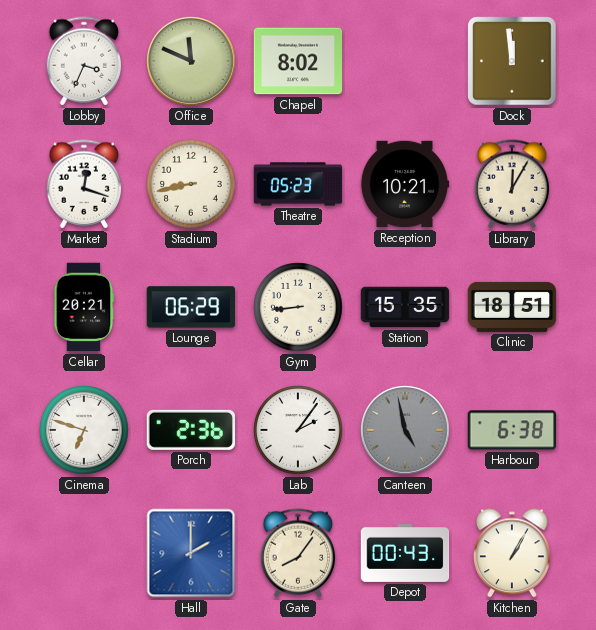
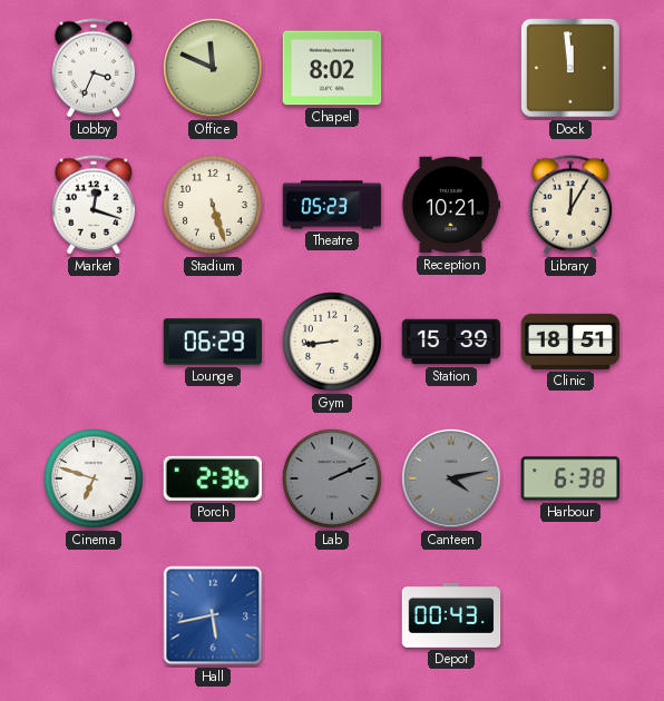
Stadium: 8:43 -> 5:27
Cellar: 20:21 -> none
Station: 15:35 -> 15:39
Lab: 2:06 -> 2:11
Lab dial: white -> grey
Canteen: 4:58 -> 4:13
Hall: 2:00 -> 5:43
Gate: 8:06 -> none
Kitchen: 1:05 -> none
